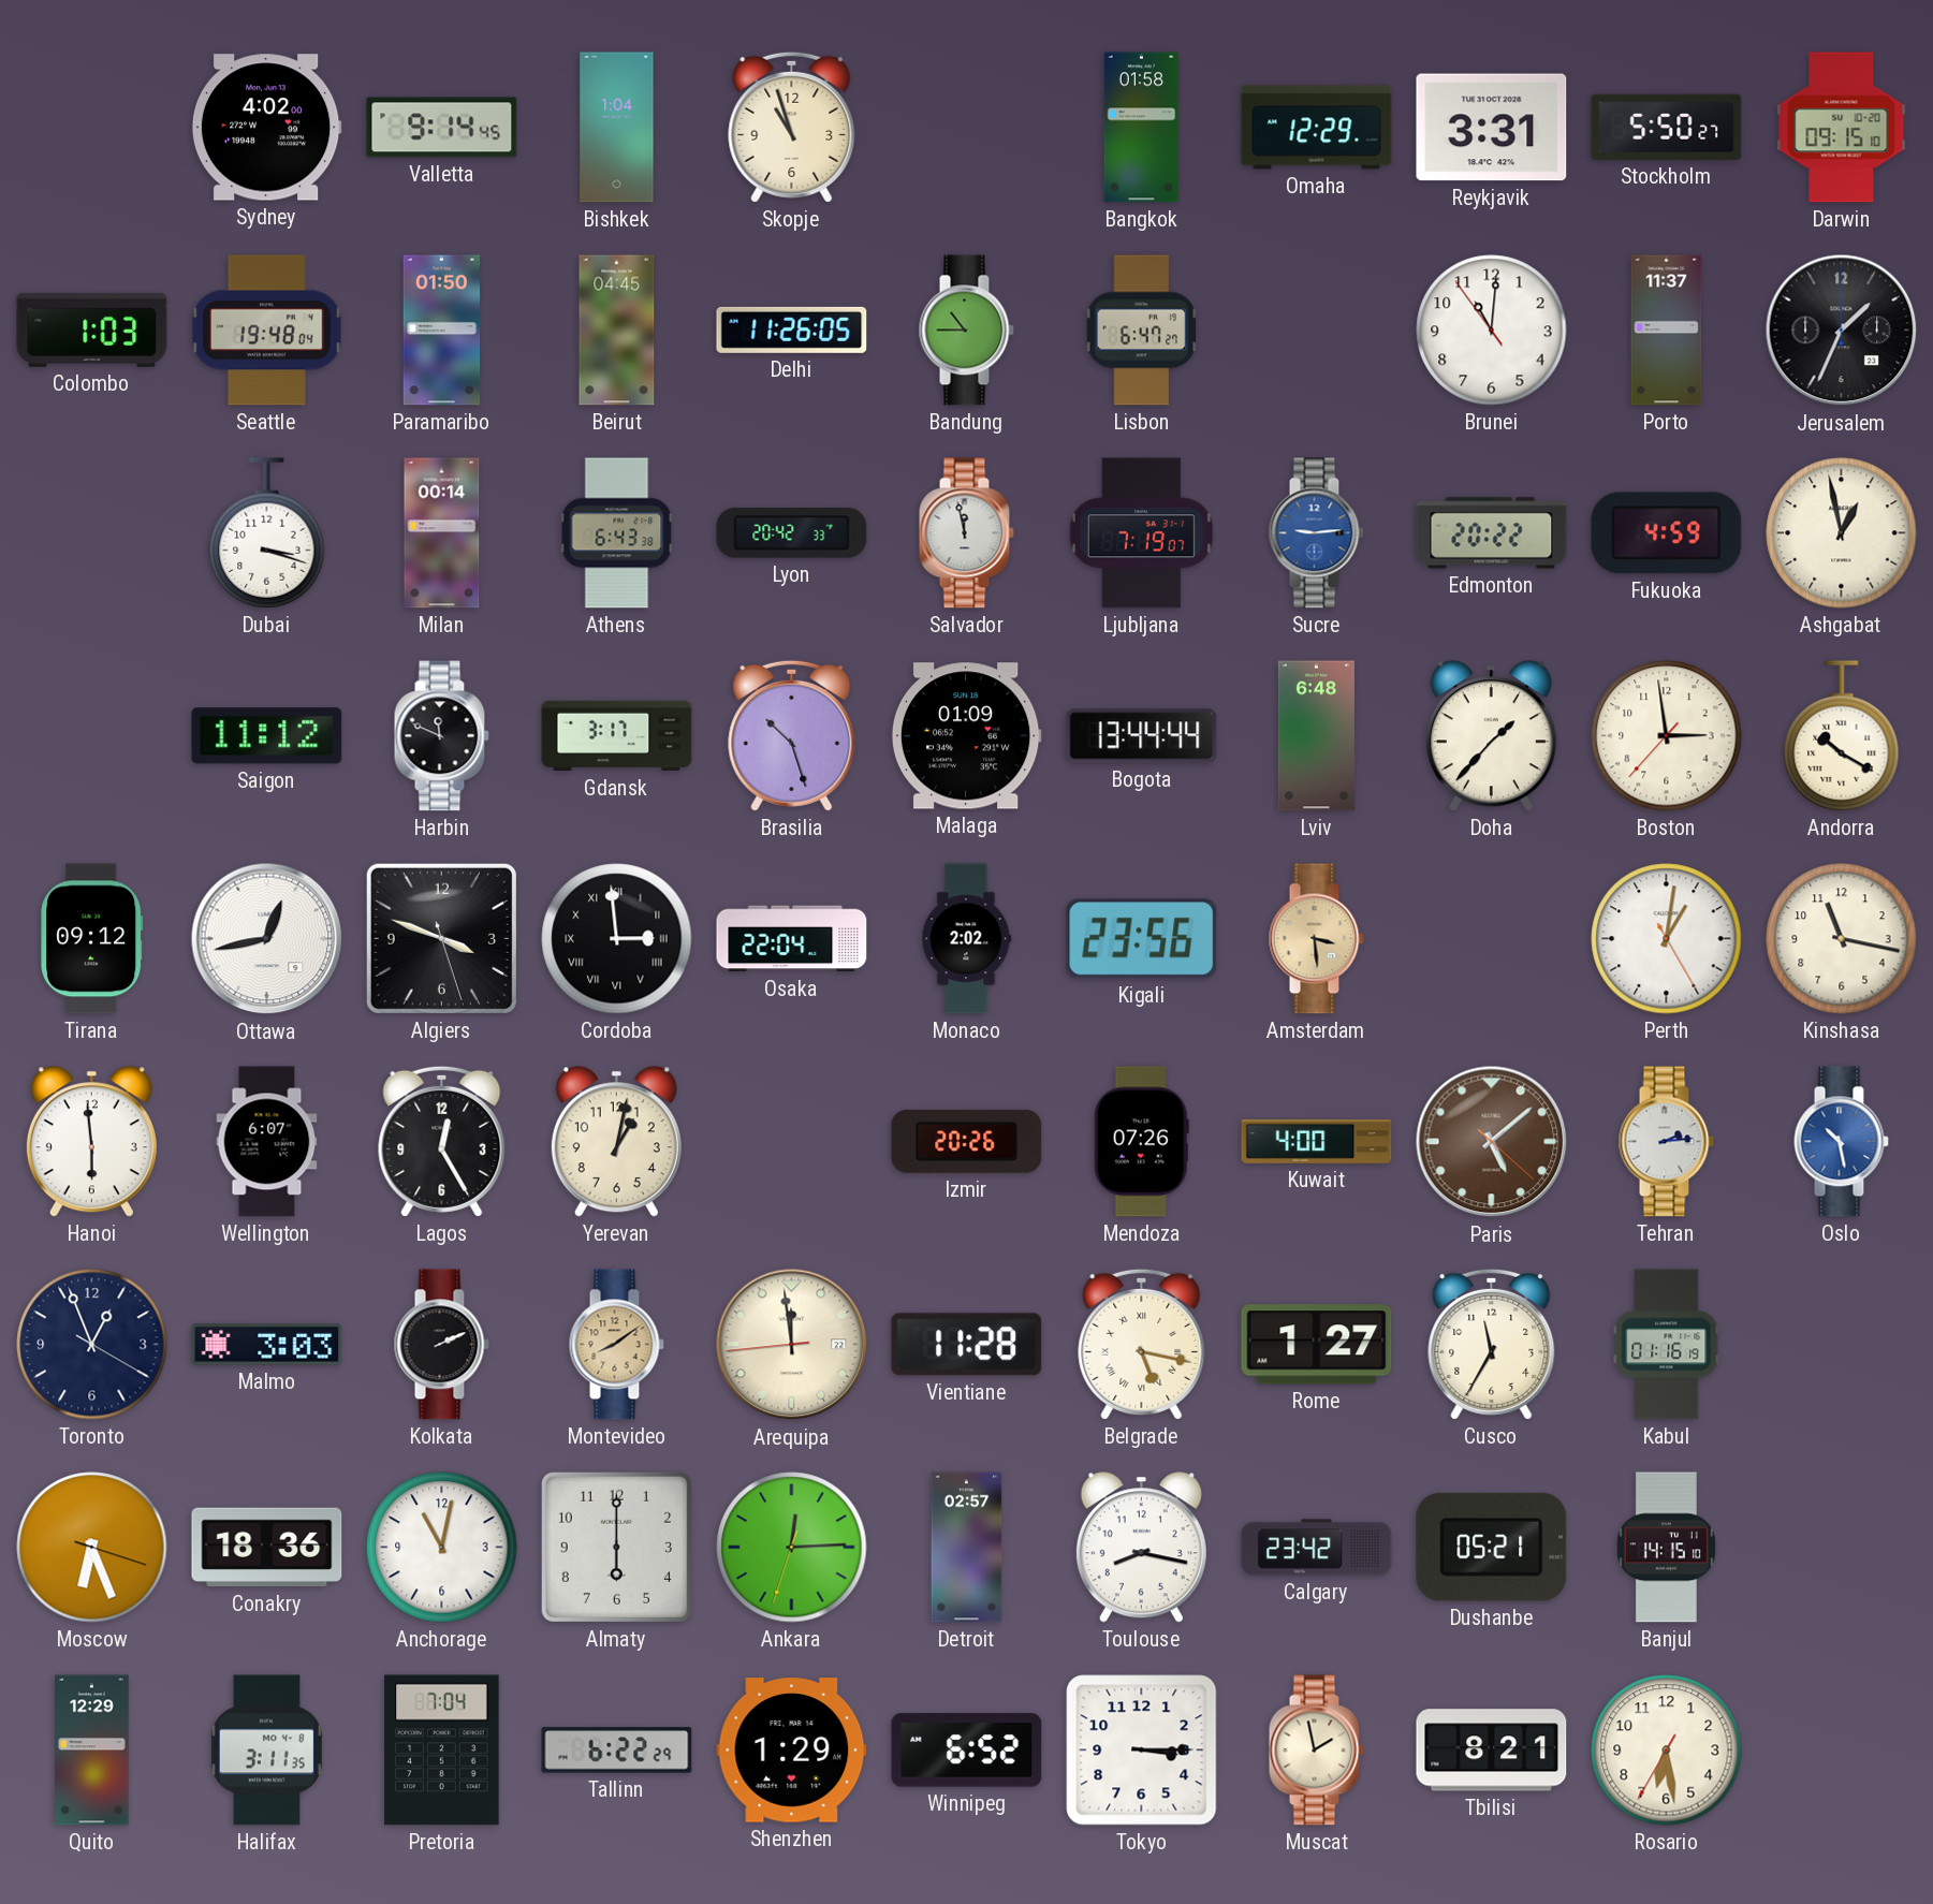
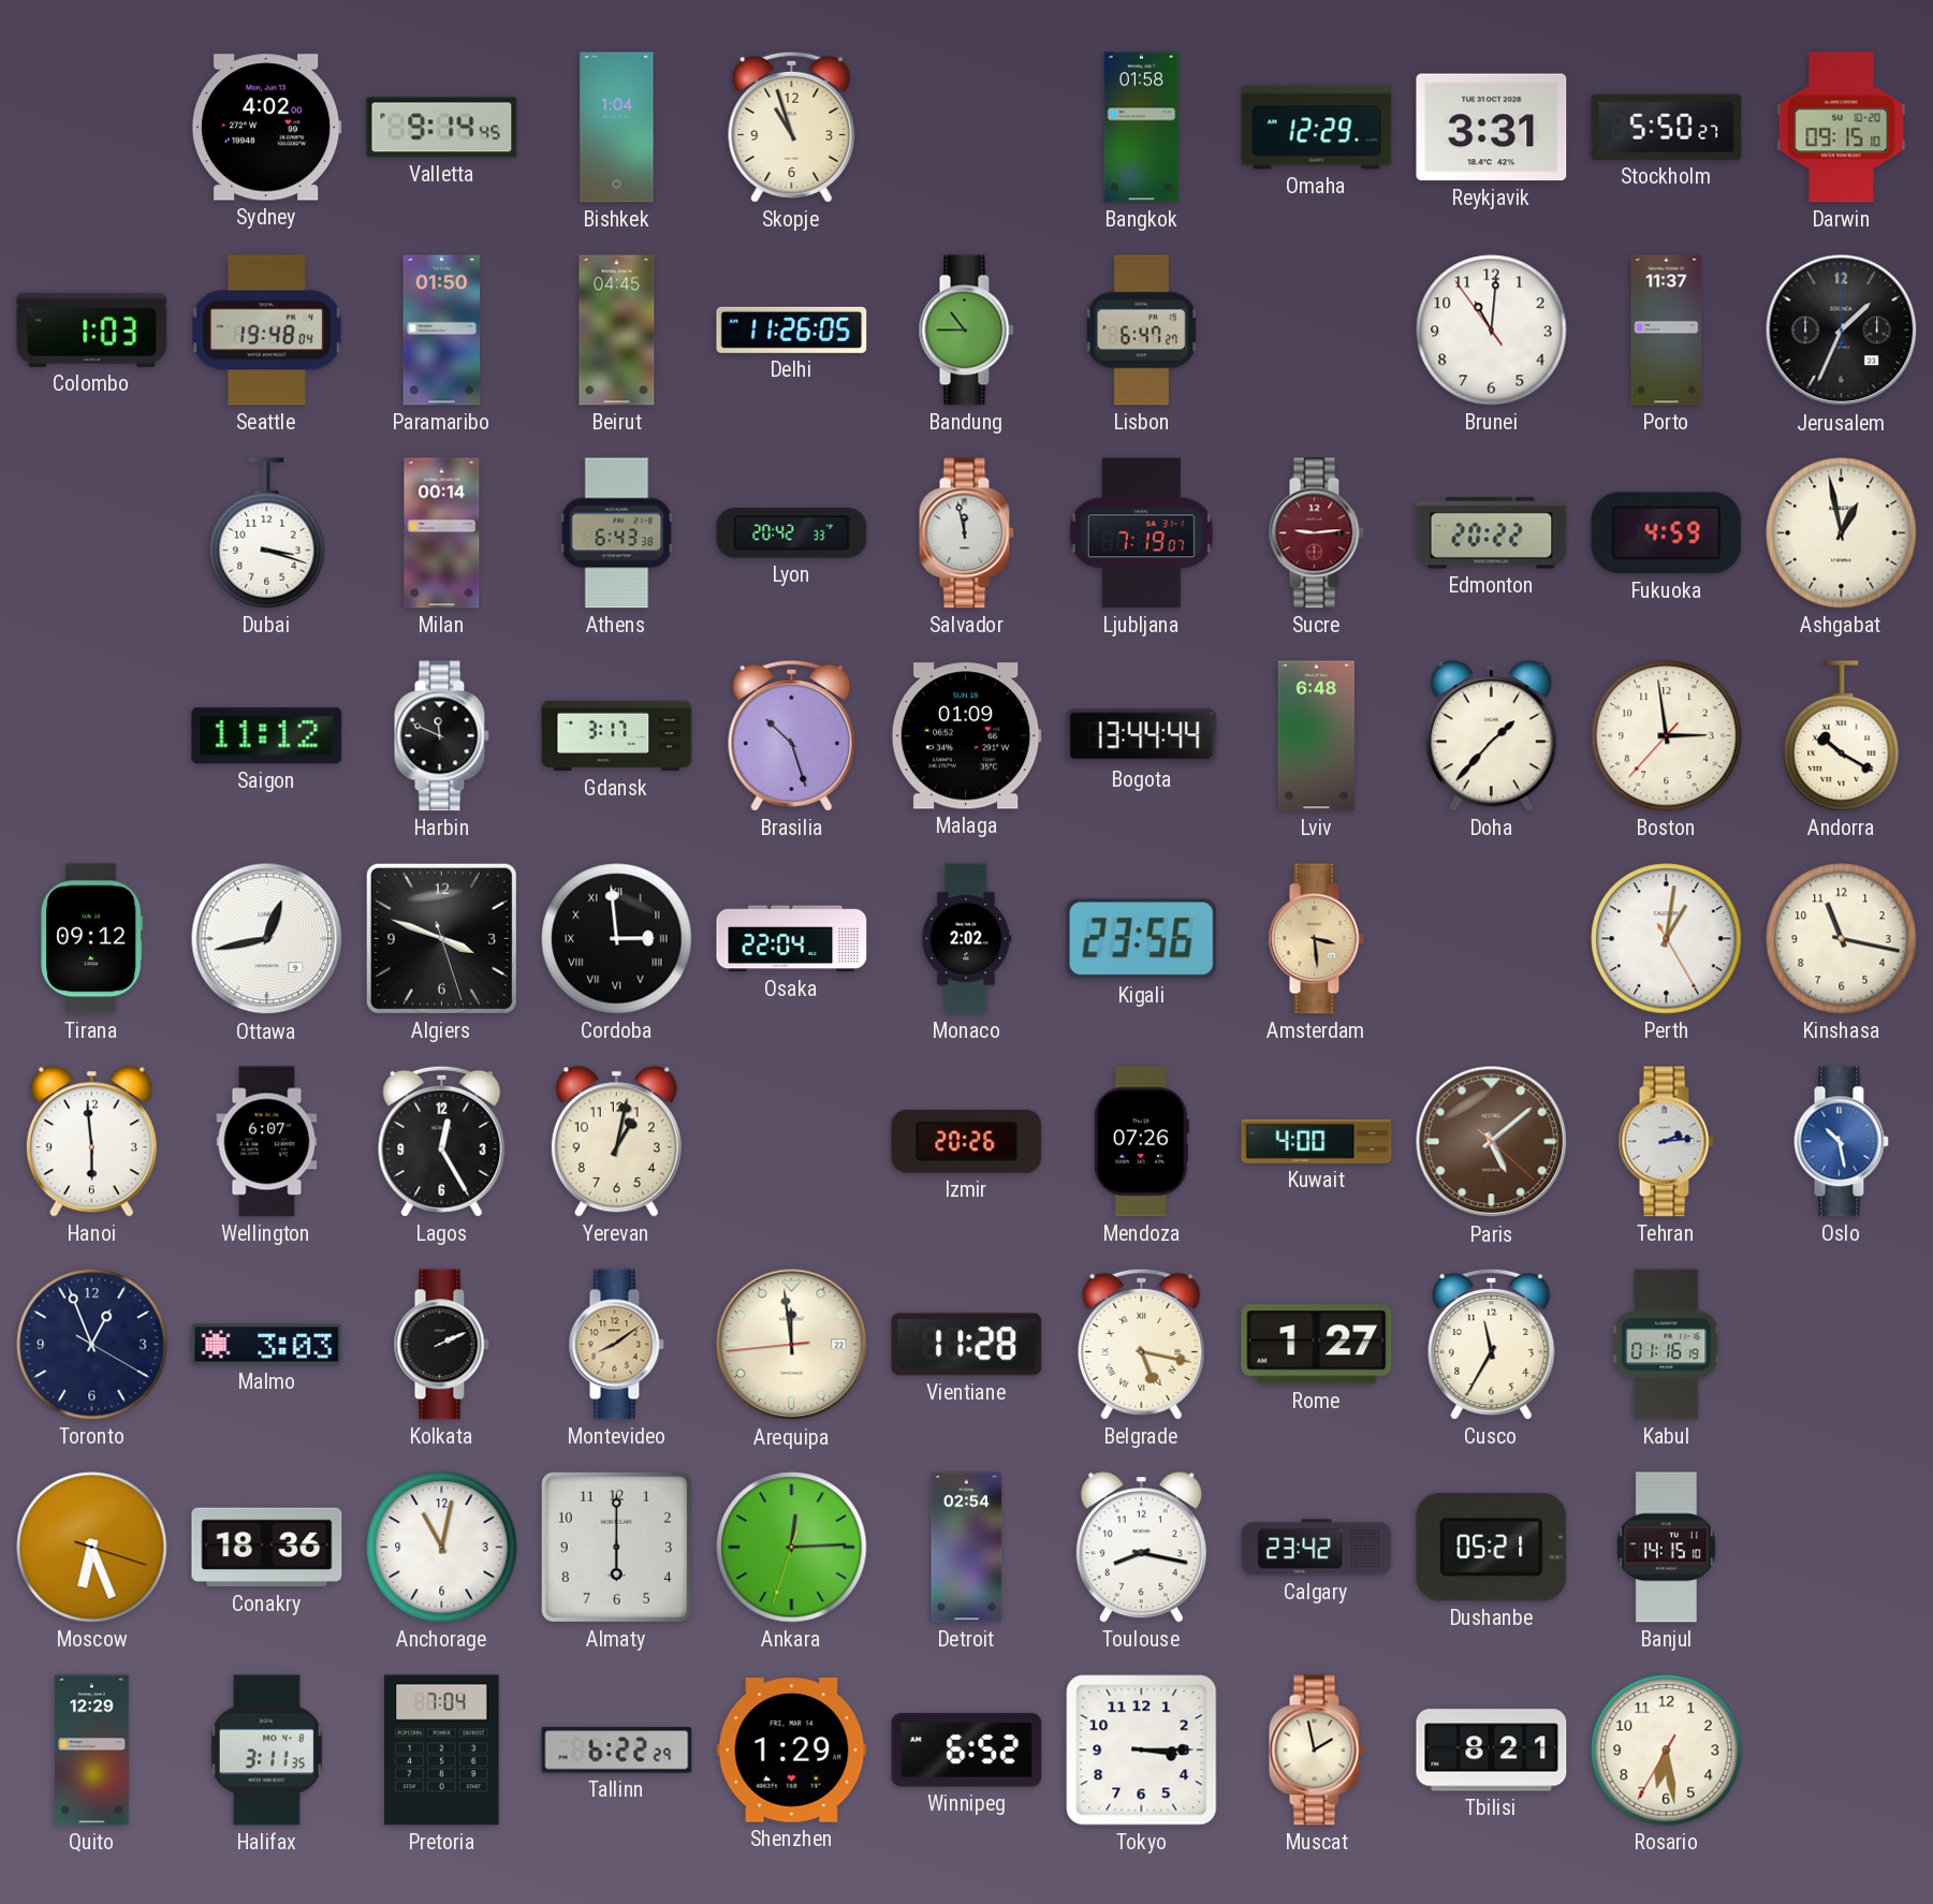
Sucre dial: blue -> burgundy
Detroit: 02:57 -> 02:54
